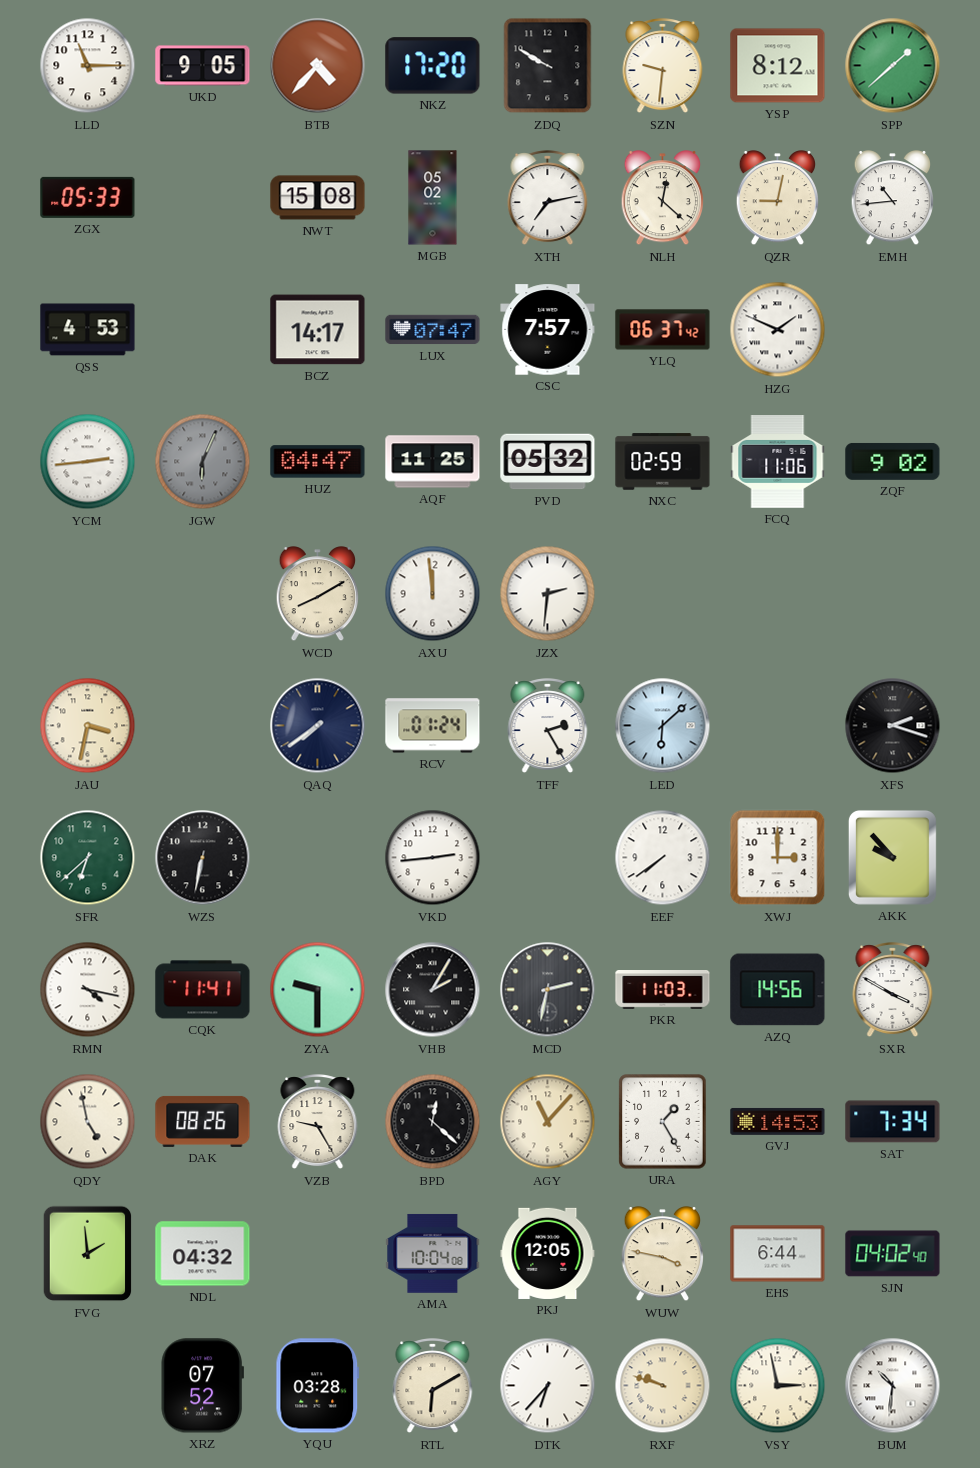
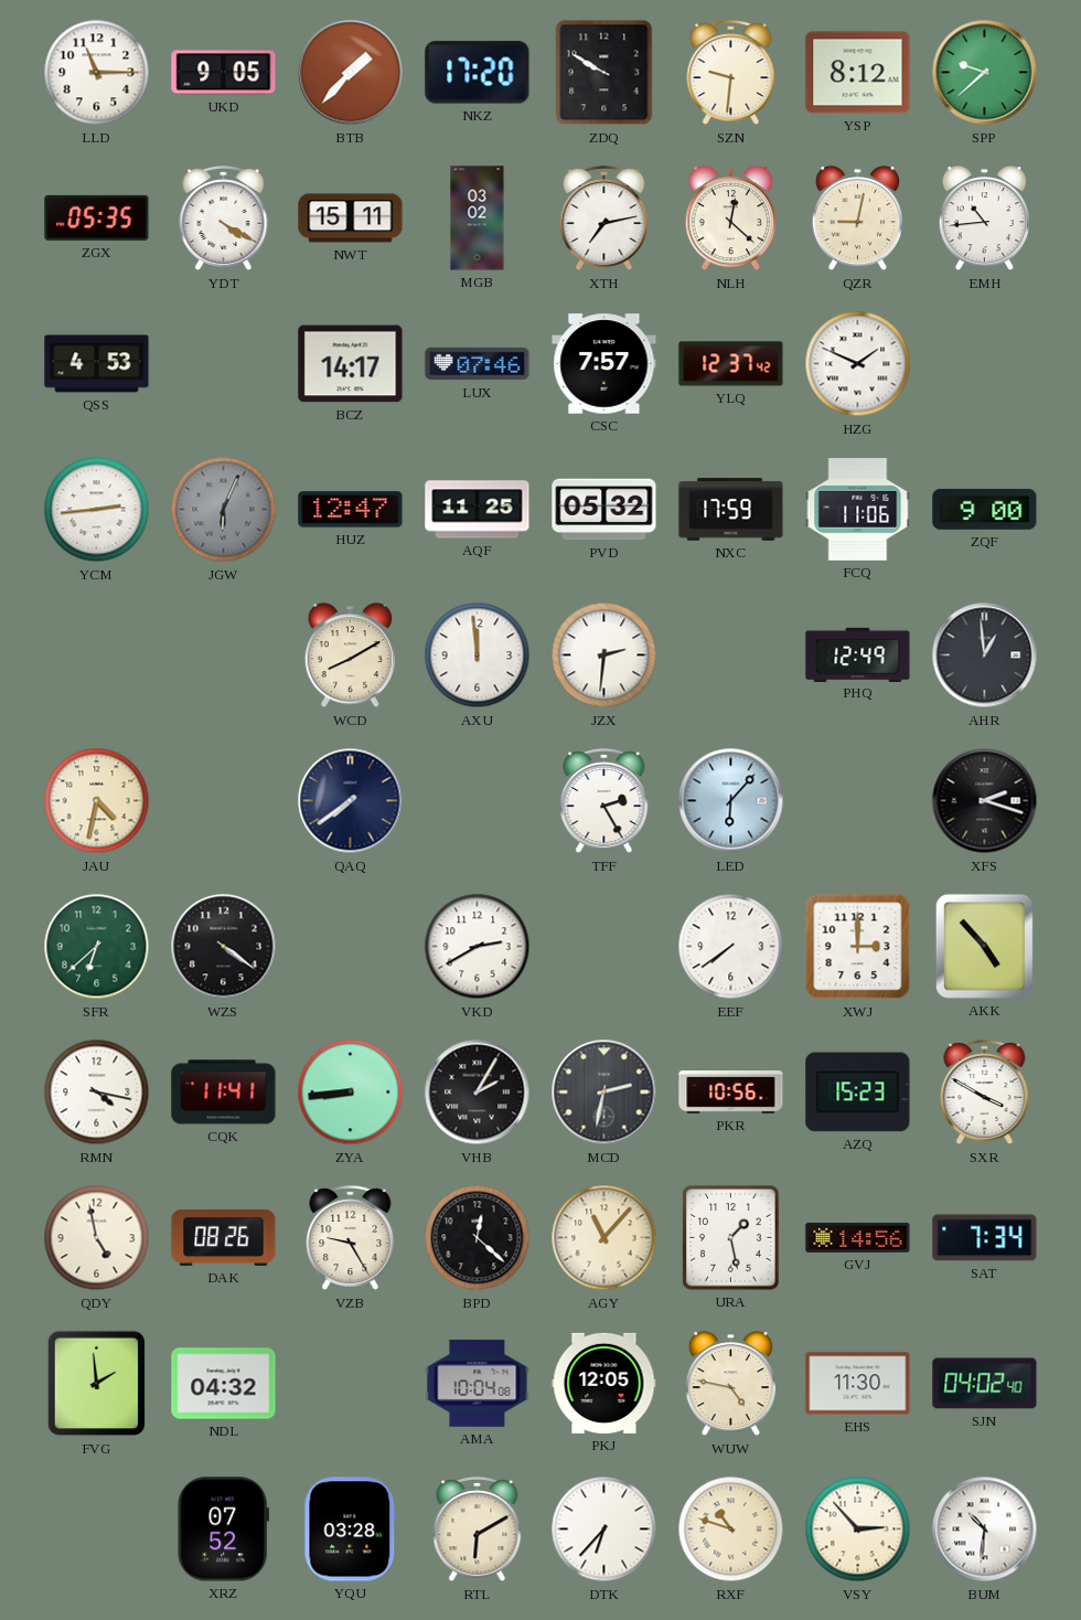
BTB: 4:37 -> 1:37
SPP: 1:38 -> 9:38
ZGX: 05:33 -> 05:35
YDT: none -> 4:20
NWT: 15:08 -> 15:11
MGB: 05:02 -> 03:02
LUX: 07:47 -> 07:46
YLQ: 06:37 -> 12:37
HUZ: 04:47 -> 12:47
NXC: 02:59 -> 17:59
ZQF: 9:02 -> 9:00
PHQ: none -> 12:49
AHR: none -> 12:59
JAU: 3:32 -> 4:32
RCV: 01:24 -> none
LED: 6:08 -> 6:07
WZS: 6:32 -> 4:21
VKD: 2:44 -> 2:40
AKK: 9:53 -> 4:53
ZYA: 9:30 -> 8:44
PKR: 11:03 -> 10:56
AZQ: 14:56 -> 15:23
URA: 1:25 -> 1:28
GVJ: 14:53 -> 14:56
WUW: 3:47 -> 4:47
EHS: 6:44 -> 11:30
RXF: 9:48 -> 10:48
VSY: 2:58 -> 2:53
